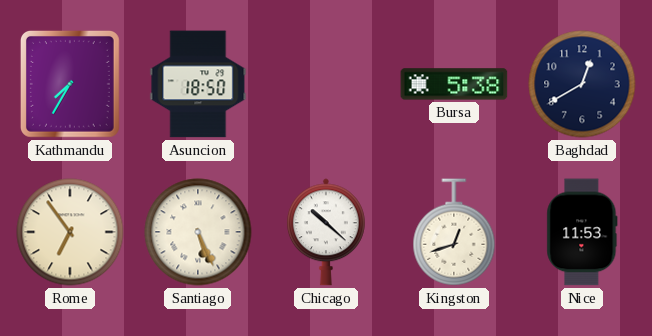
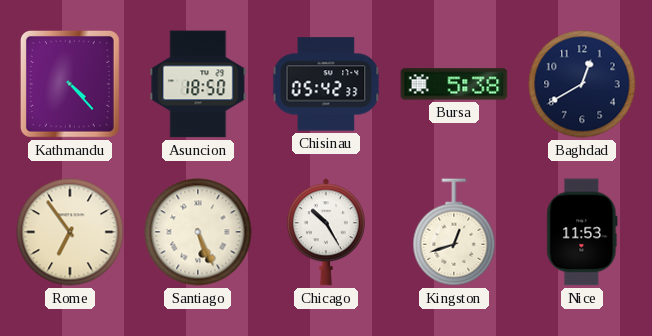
Kathmandu: 7:35 -> 4:23
Chisinau: none -> 05:42
Chicago: 10:22 -> 10:25
